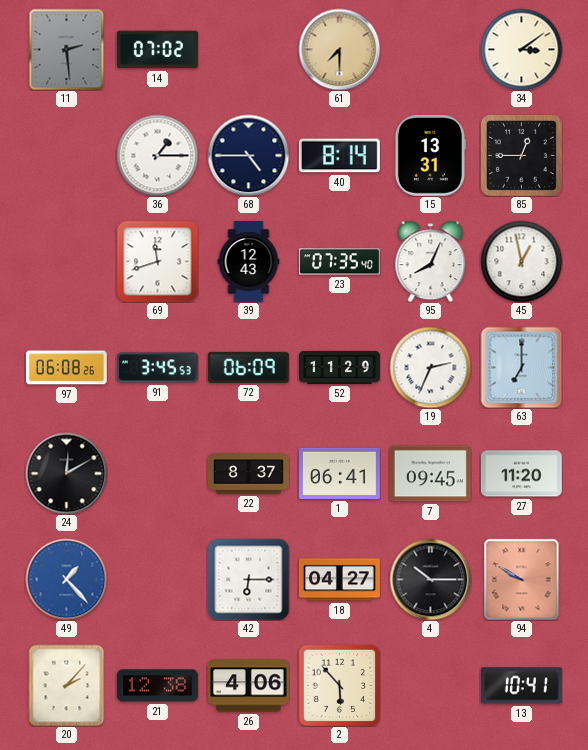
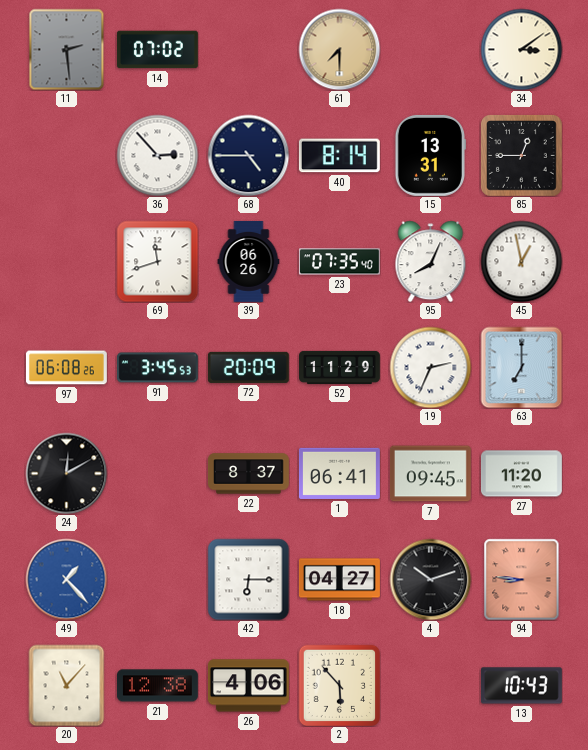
36: 1:15 -> 2:53
39: 12:43 -> 06:26
72: 06:09 -> 20:09
4: 10:15 -> 10:12
94: 9:50 -> 8:46
20: 2:07 -> 11:07
13: 10:41 -> 10:43
